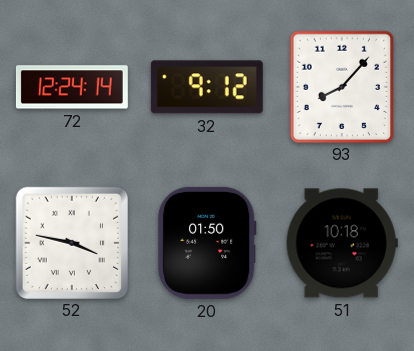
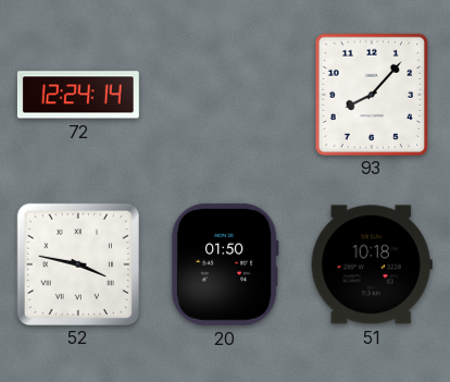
32: 9:12 -> none
